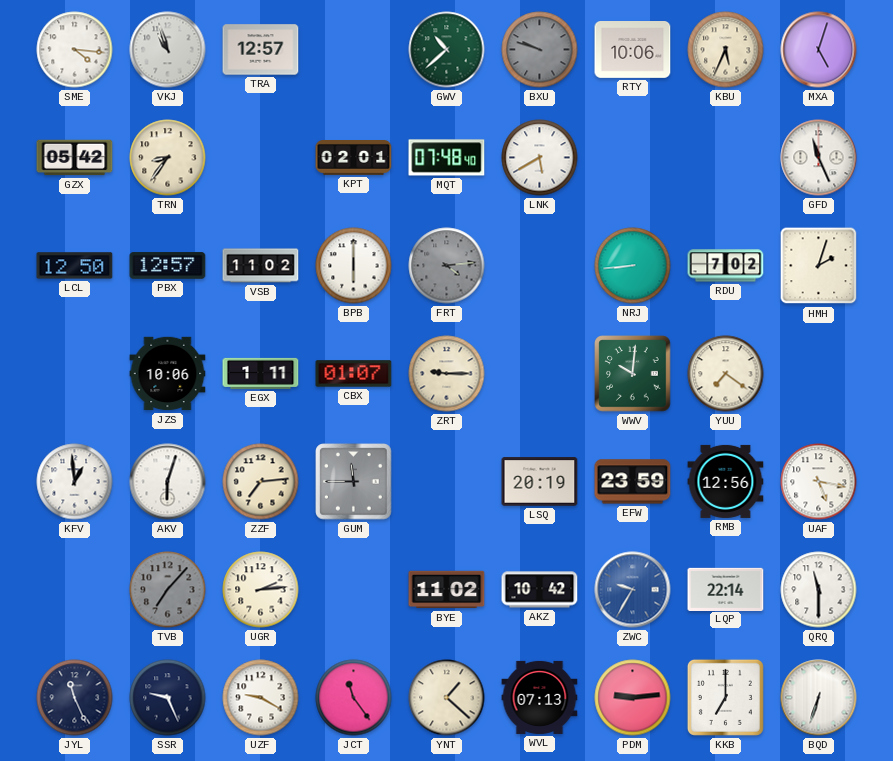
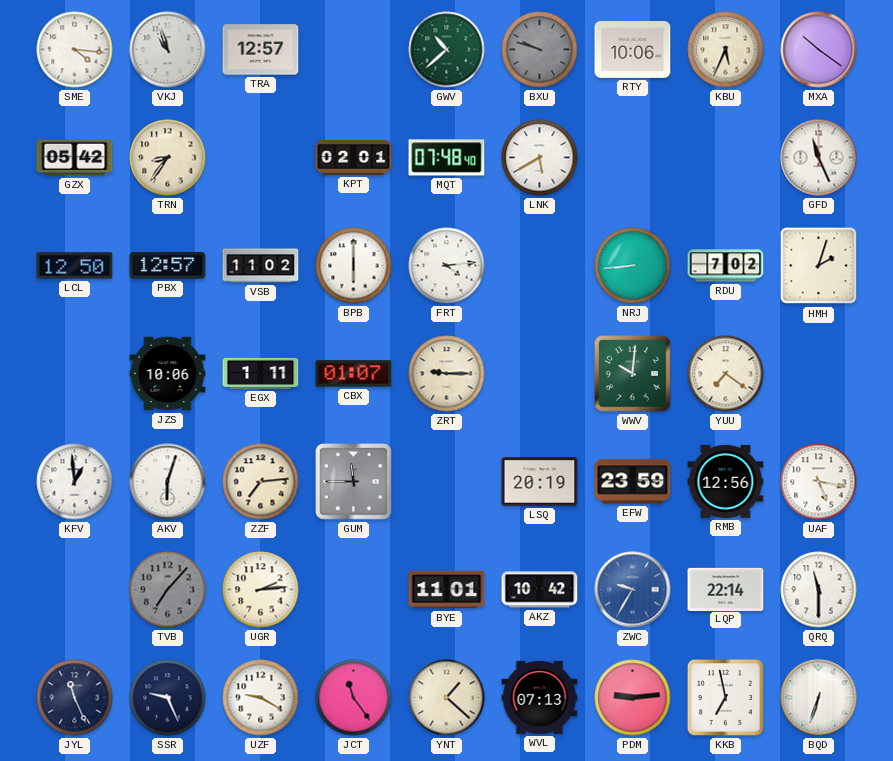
MXA: 5:03 -> 10:21
FRT dial: grey -> white
BYE: 11:02 -> 11:01
KKB: 7:00 -> 6:58
